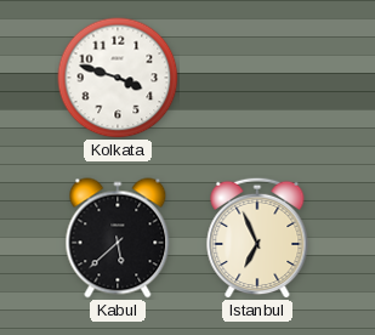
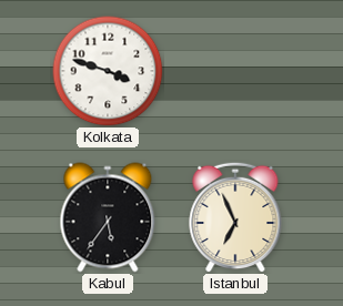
Kabul: 5:38 -> 5:36
